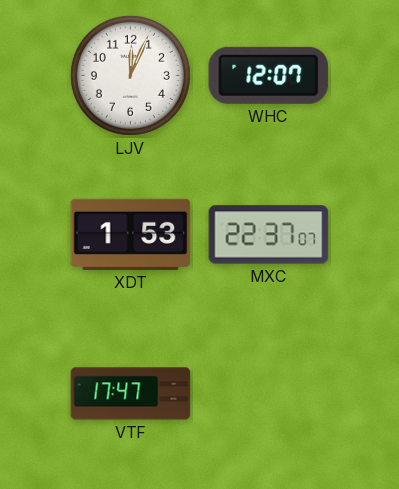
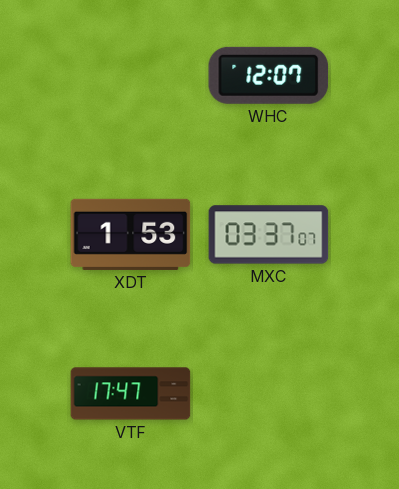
LJV: 12:04 -> none
MXC: 22:37 -> 03:37
